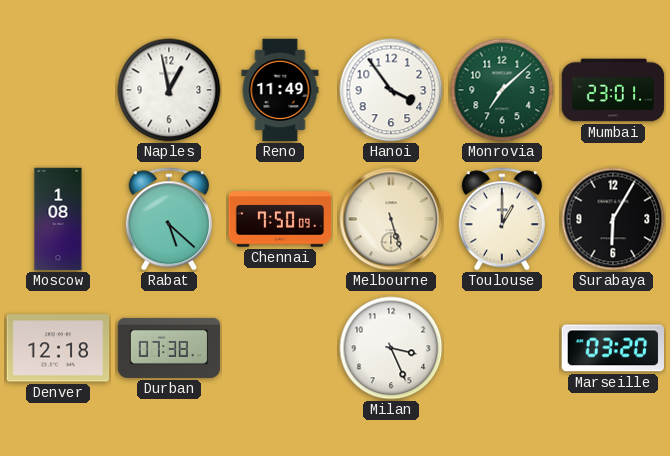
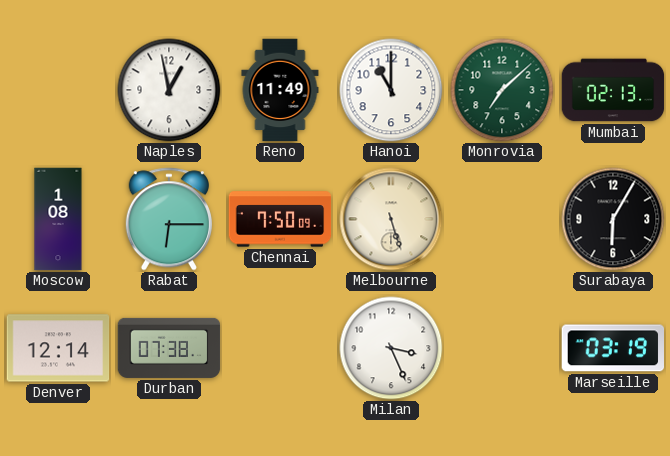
Hanoi: 3:54 -> 11:00
Mumbai: 23:01 -> 02:13
Rabat: 5:22 -> 6:15
Toulouse: 1:00 -> none
Denver: 12:18 -> 12:14
Marseille: 03:20 -> 03:19
